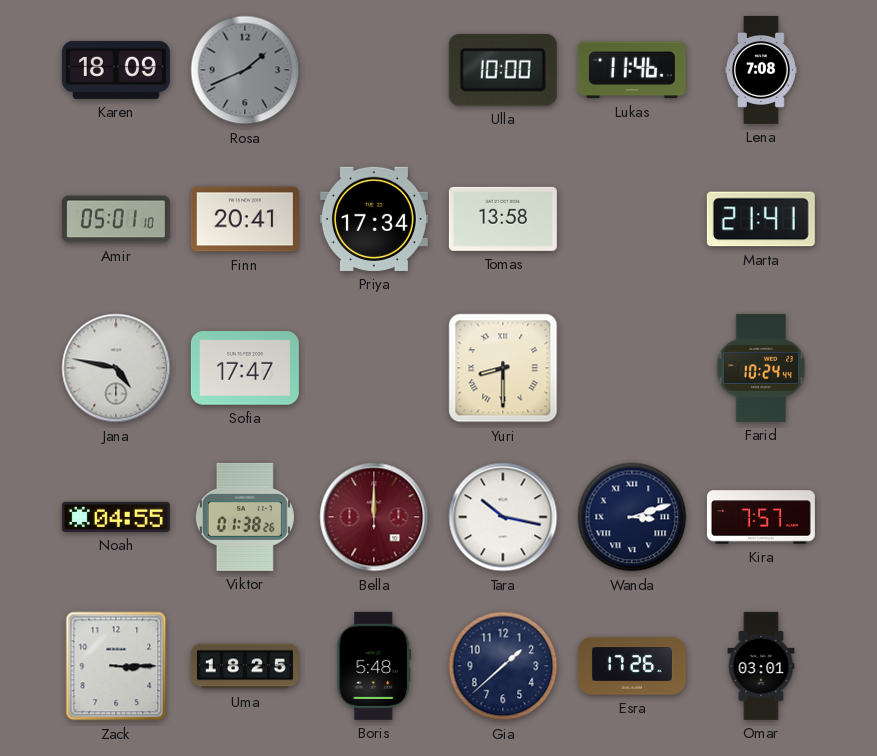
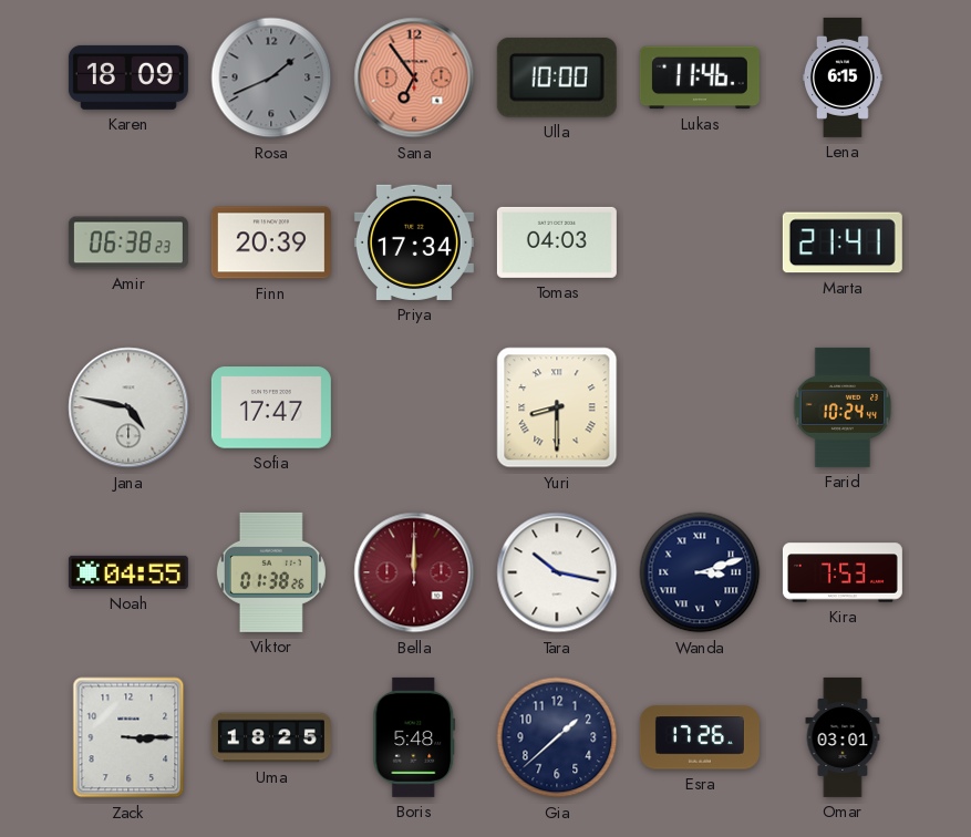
Sana: none -> 6:54
Lena: 7:08 -> 6:15
Amir: 05:01 -> 06:38
Finn: 20:41 -> 20:39
Tomas: 13:58 -> 04:03
Kira: 7:57 -> 7:53
